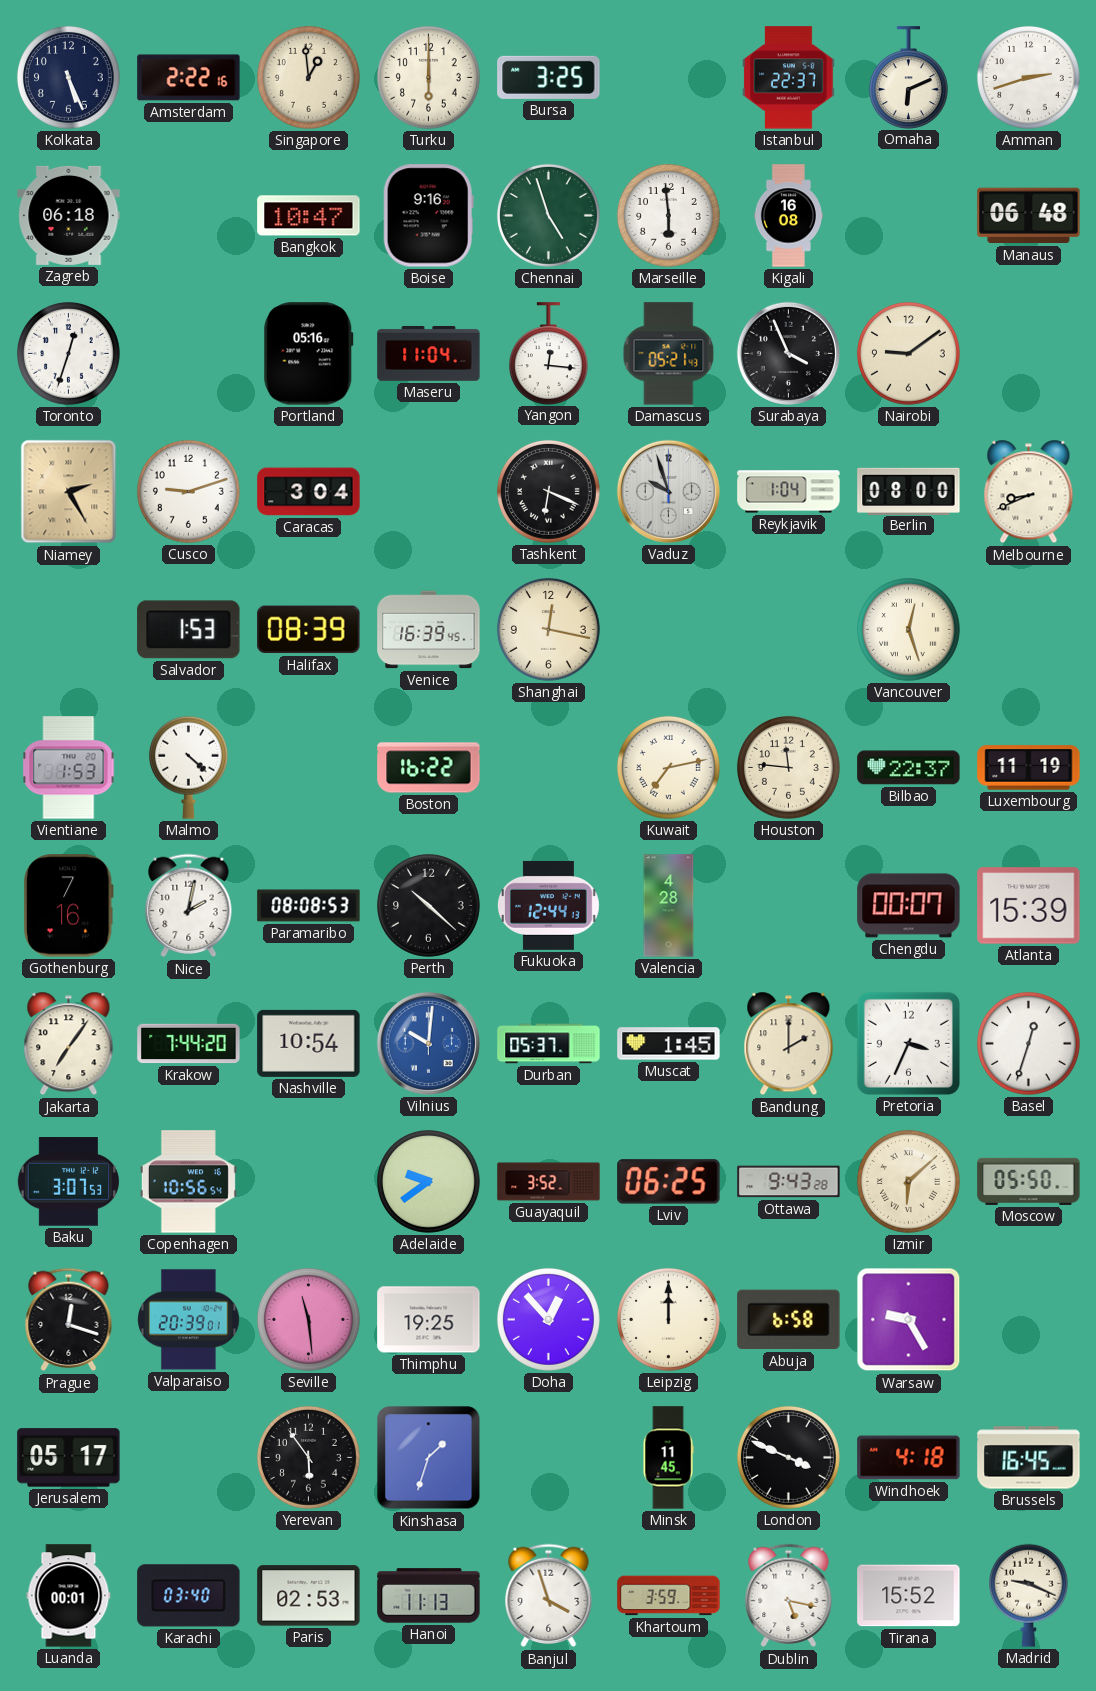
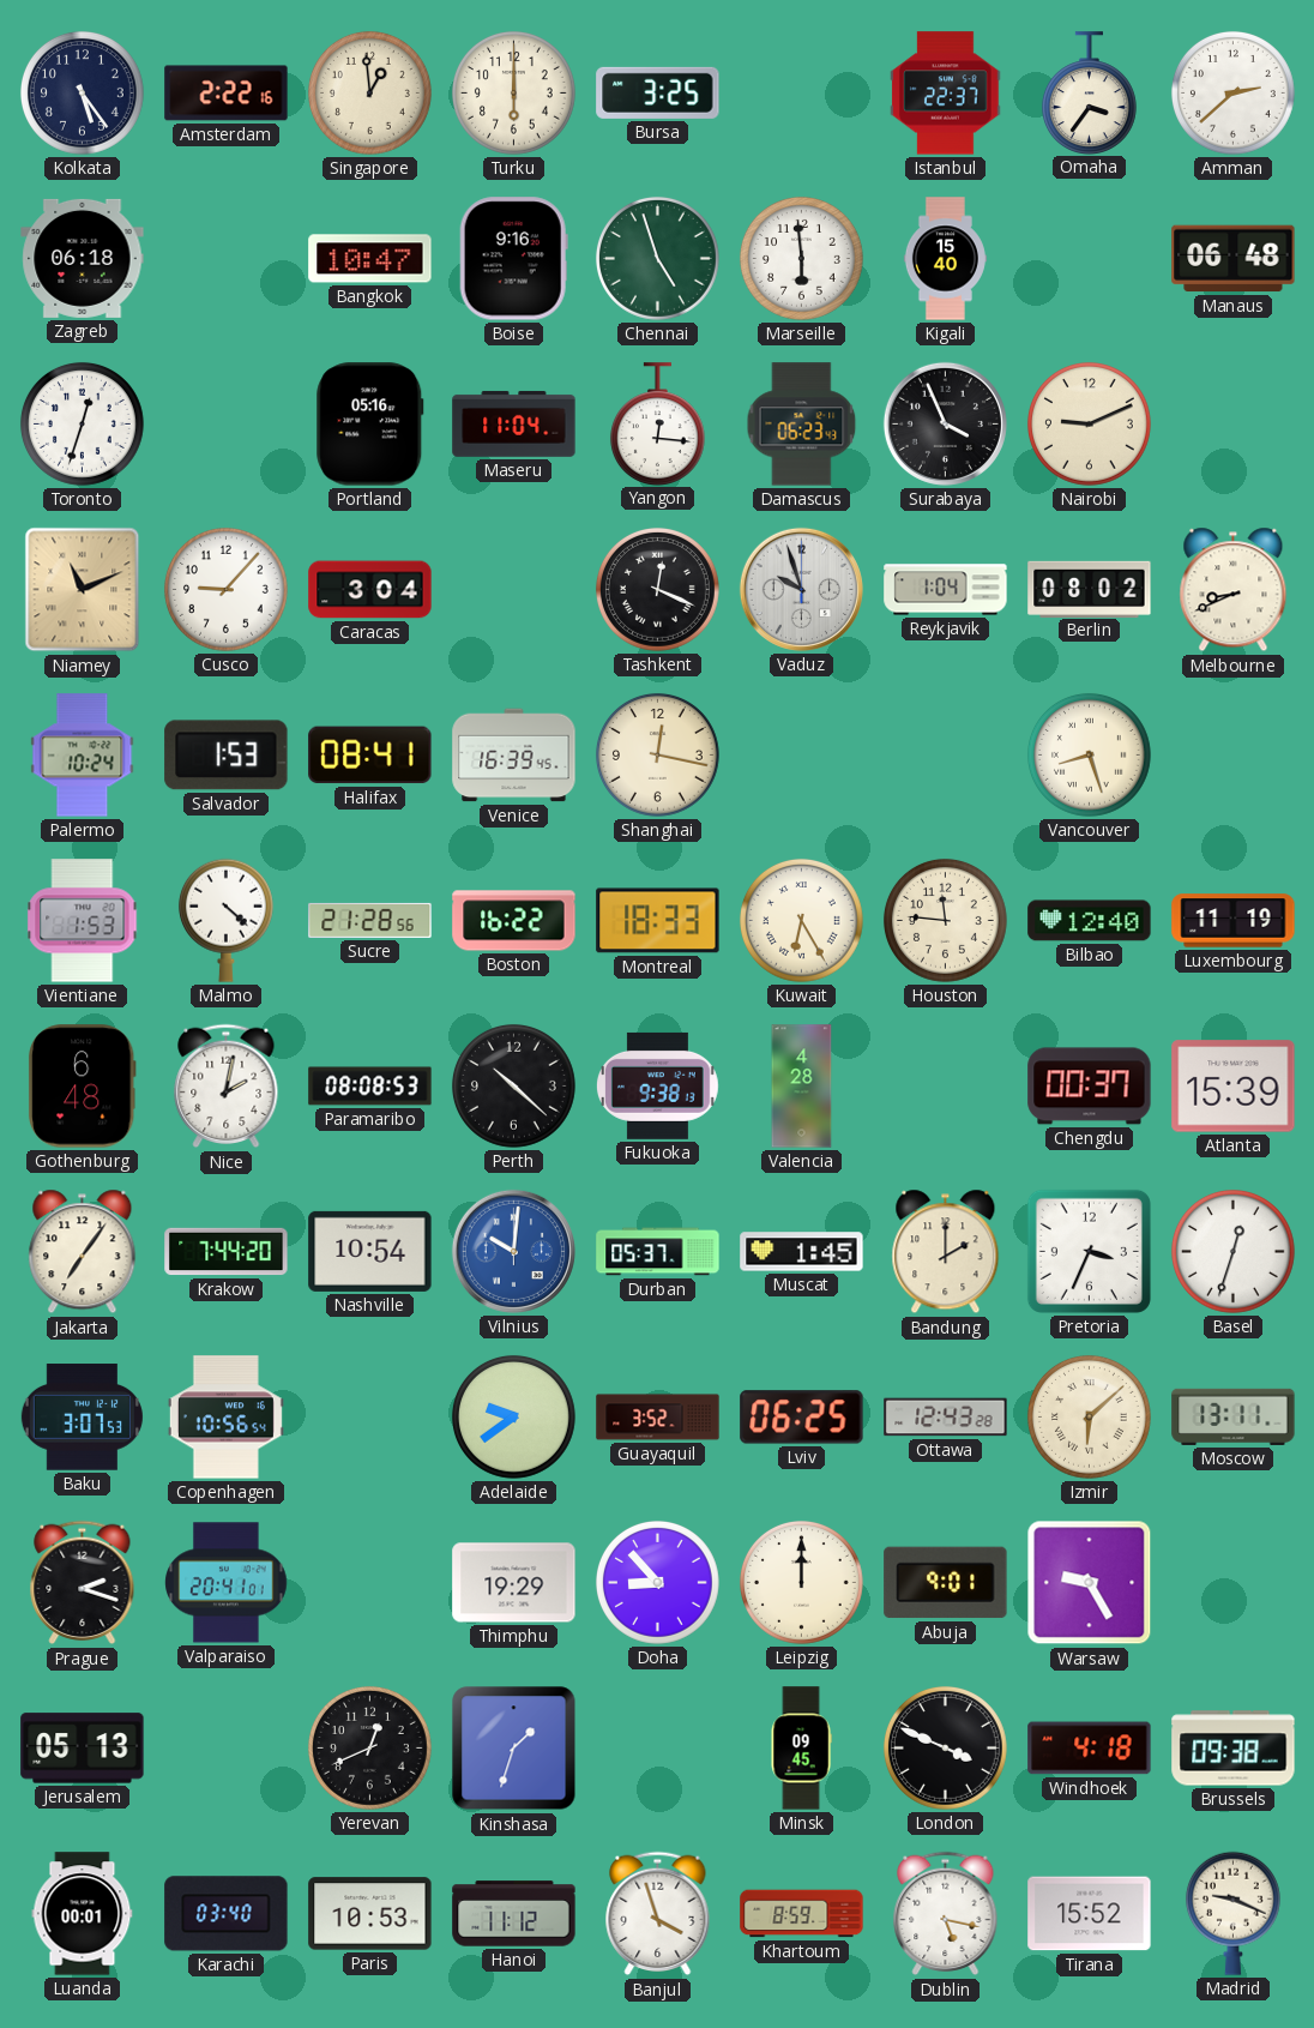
Kolkata: 5:26 -> 5:24
Omaha: 6:11 -> 3:36
Amman: 2:42 -> 2:38
Kigali: 16:08 -> 15:40
Damascus: 05:21 -> 06:23
Nairobi: 9:09 -> 9:11
Niamey: 2:25 -> 11:11
Cusco: 9:12 -> 9:07
Tashkent: 6:19 -> 12:19
Berlin: 08:00 -> 08:02
Palermo: none -> 10:24
Halifax: 08:39 -> 08:41
Vancouver: 12:27 -> 8:27
Sucre: none -> 21:28
Montreal: none -> 18:33
Kuwait: 7:13 -> 6:25
Bilbao: 22:37 -> 12:40
Gothenburg: 7:16 -> 6:48
Fukuoka: 12:44 -> 9:38
Chengdu: 00:07 -> 00:37
Ottawa: 9:43 -> 12:43
Moscow: 05:50 -> 13:11
Prague: 12:18 -> 2:18
Valparaiso: 20:39 -> 20:41
Seville: 11:29 -> none
Thimphu: 19:25 -> 19:29
Doha: 12:53 -> 8:53
Abuja: 6:58 -> 9:01
Jerusalem: 05:17 -> 05:13
Yerevan: 5:54 -> 12:41
Minsk: 11:45 -> 09:45
Brussels: 16:45 -> 09:38
Paris: 02:53 -> 10:53
Hanoi: 11:13 -> 11:12
Khartoum: 3:59 -> 8:59
